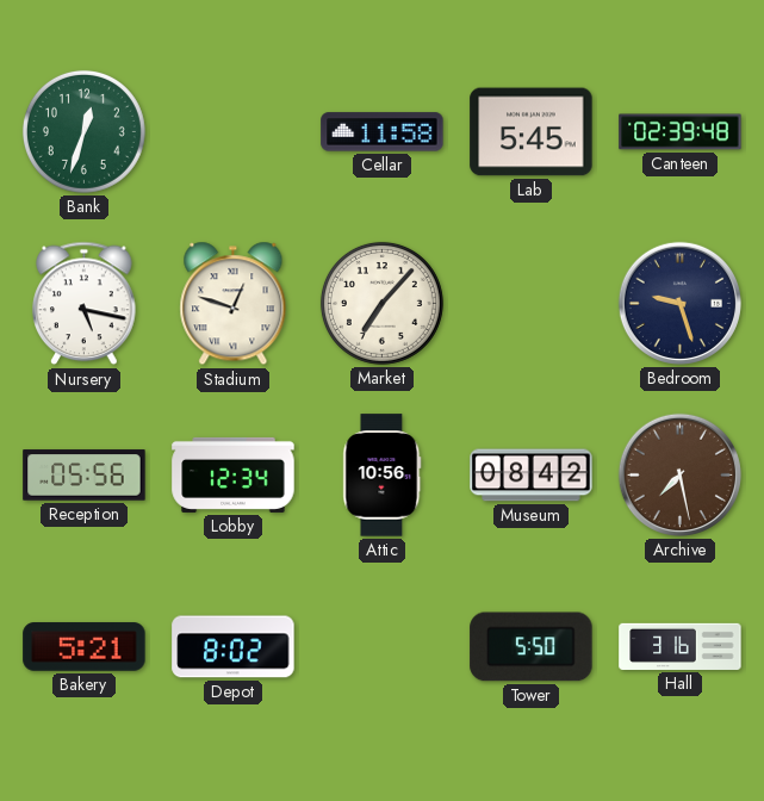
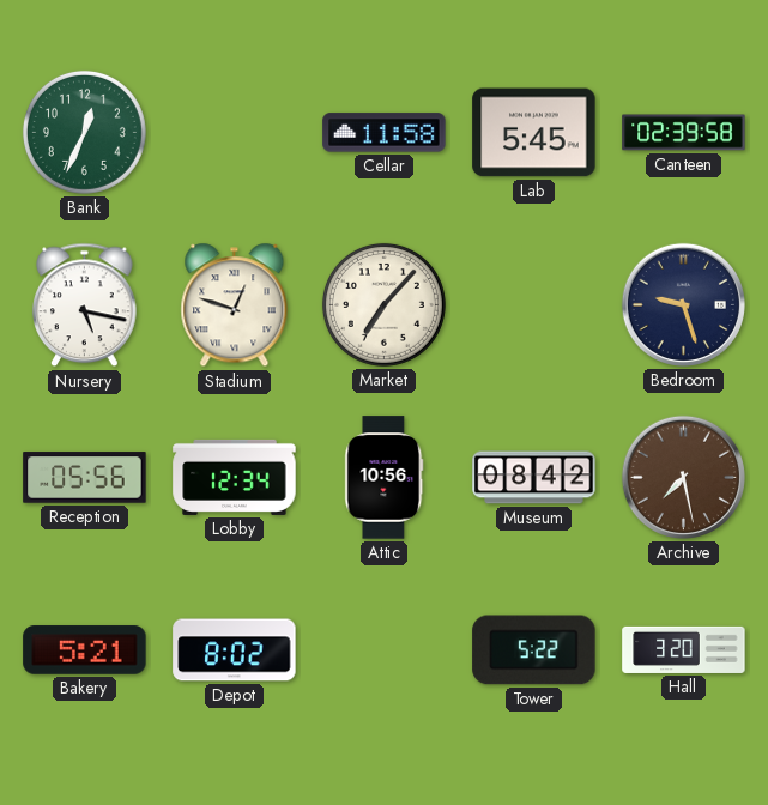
Bank: 12:33 -> 12:34
Canteen: 02:39:48 -> 02:39:58
Tower: 5:50 -> 5:22
Hall: 3:16 -> 3:20
